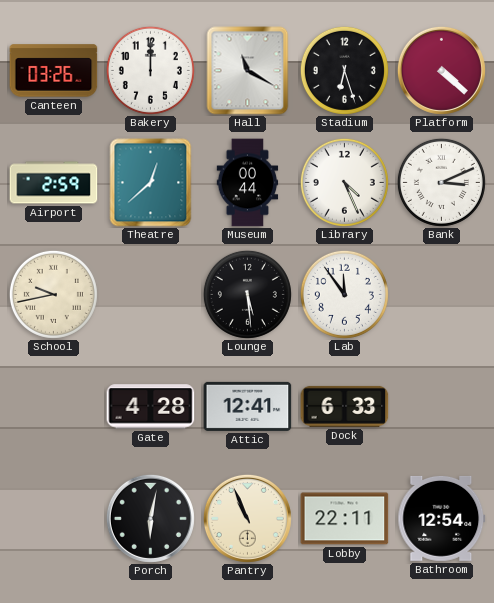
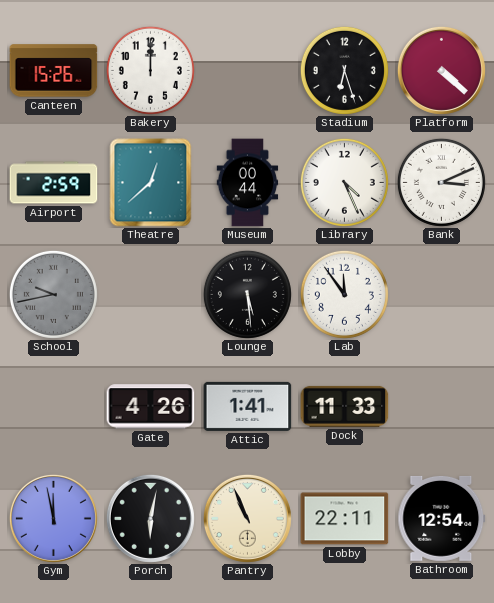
Canteen: 03:26 -> 15:26
Hall: 11:20 -> none
School dial: cream -> grey
Gate: 4:28 -> 4:26
Attic: 12:41 -> 1:41
Dock: 6:33 -> 11:33
Gym: none -> 11:58
